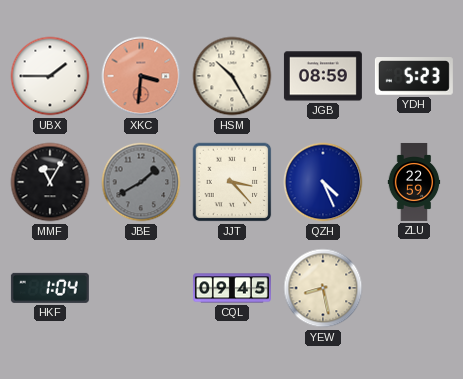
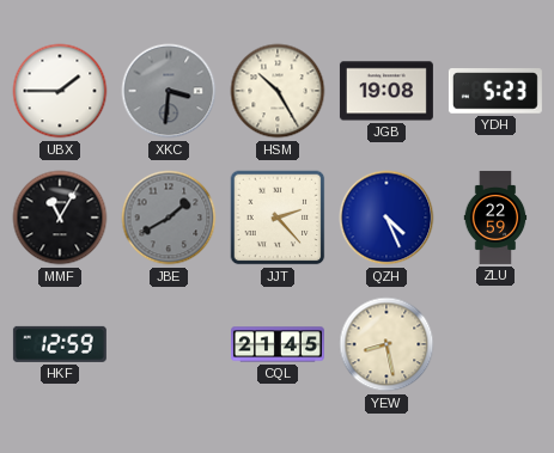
XKC dial: salmon -> grey
JGB: 08:59 -> 19:08
JJT: 3:23 -> 2:23
HKF: 1:04 -> 12:59
CQL: 09:45 -> 21:45
